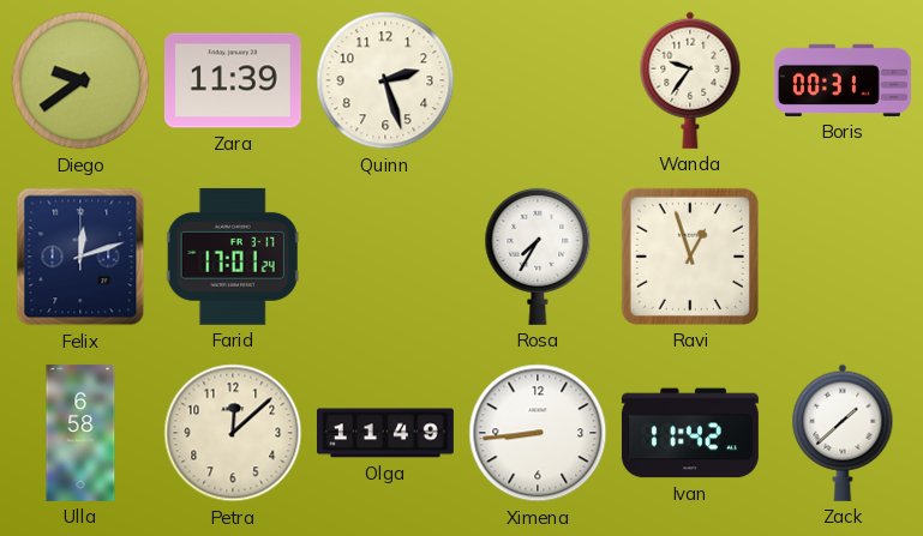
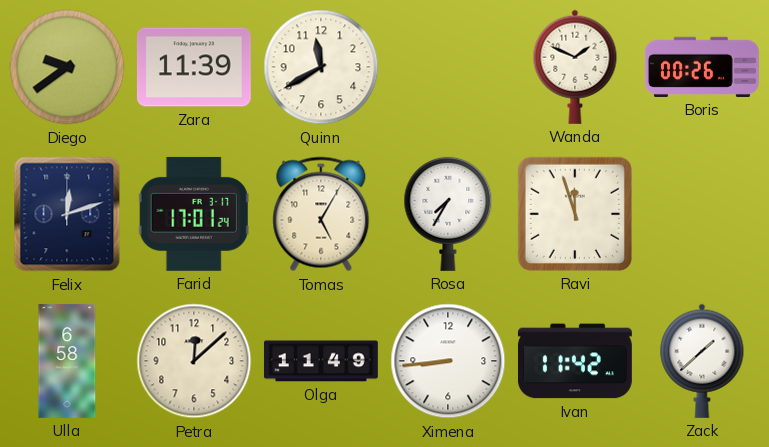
Quinn: 2:27 -> 11:40
Wanda: 9:36 -> 1:49
Boris: 00:31 -> 00:26
Tomas: none -> 5:05
Ravi: 12:57 -> 11:57
